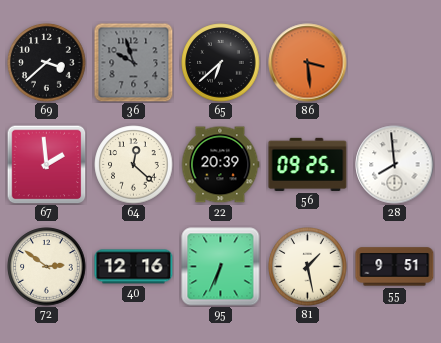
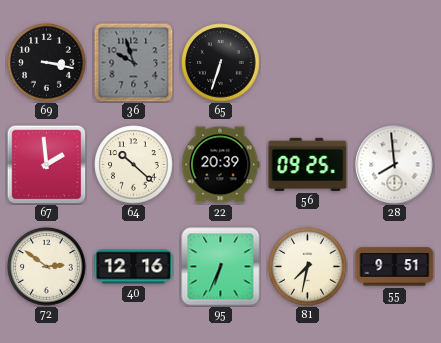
69: 3:38 -> 3:17
65: 6:38 -> 6:33
86: 3:29 -> none
64: 12:22 -> 10:22
81: 1:28 -> 7:32
